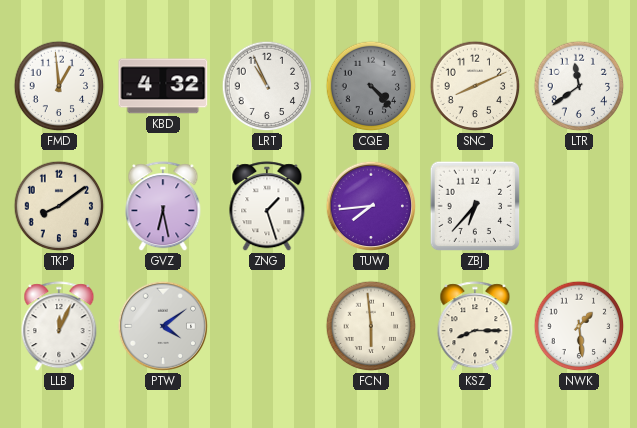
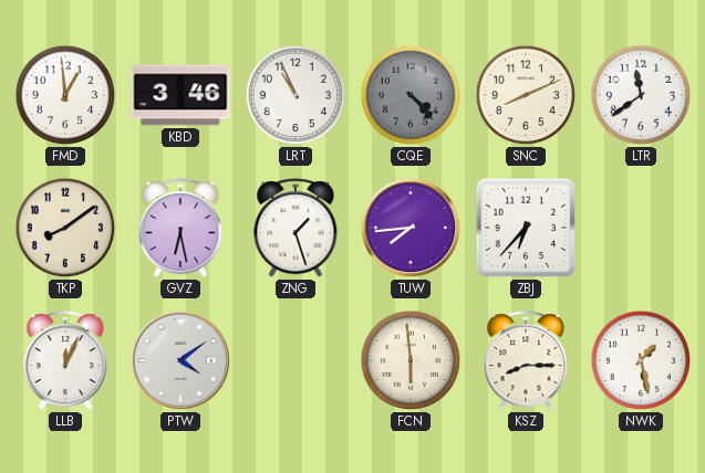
KBD: 4:32 -> 3:46
NWK: 1:29 -> 1:28
